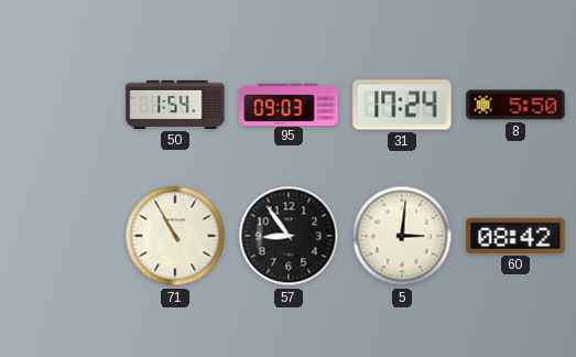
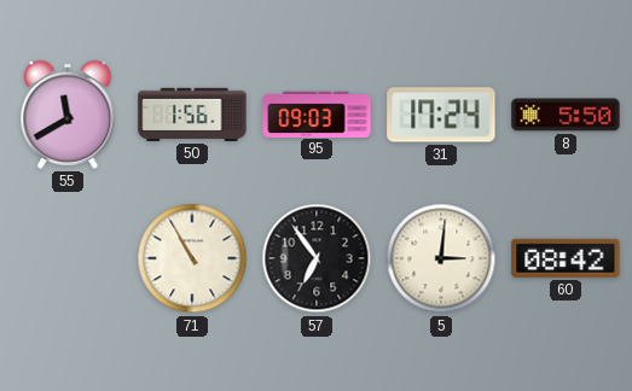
55: none -> 11:40
50: 1:54 -> 1:56
57: 8:54 -> 6:54
